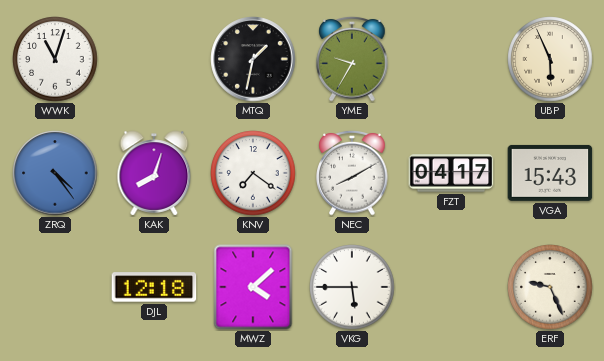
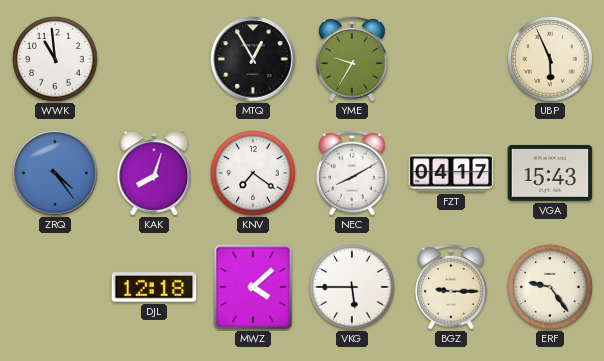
WWK: 11:03 -> 10:59
MTQ: 1:32 -> 12:55
BGZ: none -> 9:15
ERF: 9:26 -> 9:24
